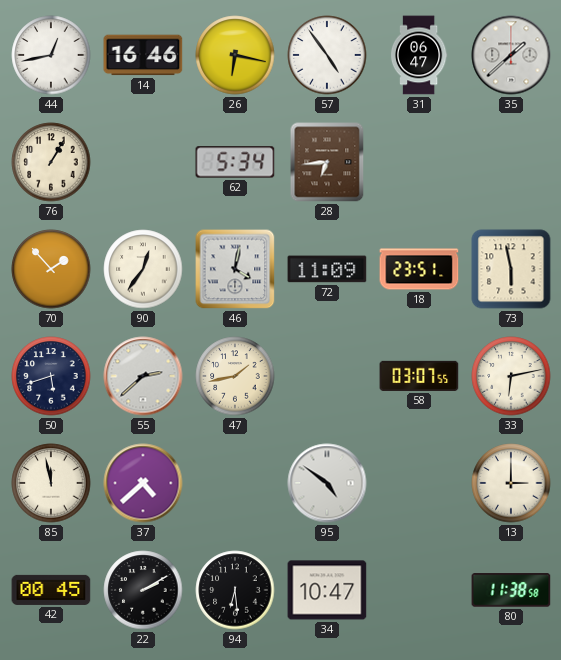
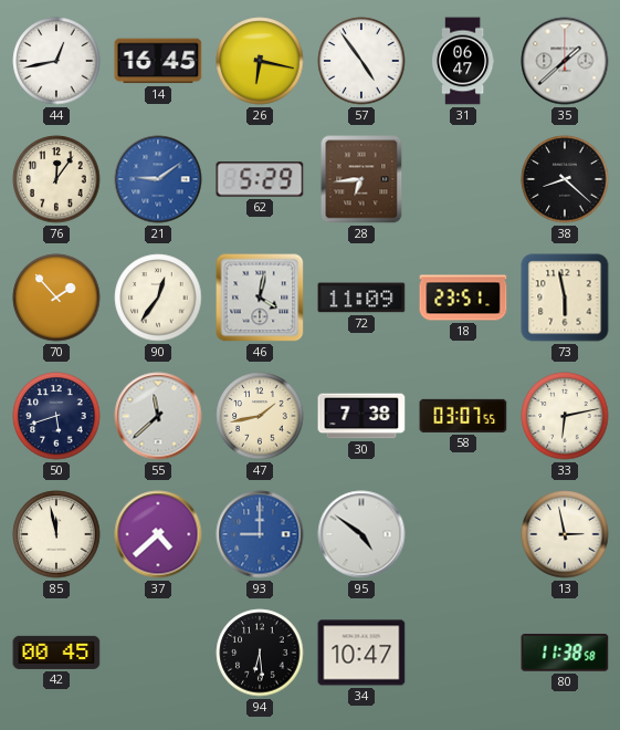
14: 16:46 -> 16:45
76: 1:05 -> 12:06
21: none -> 9:09
62: 5:34 -> 5:29
38: none -> 8:22
55: 2:38 -> 11:38
30: none -> 7:38
93: none -> 9:00
13: 3:00 -> 2:58
22: 2:10 -> none
